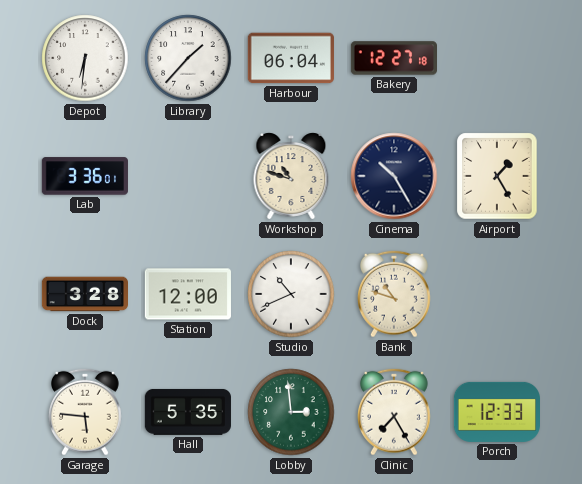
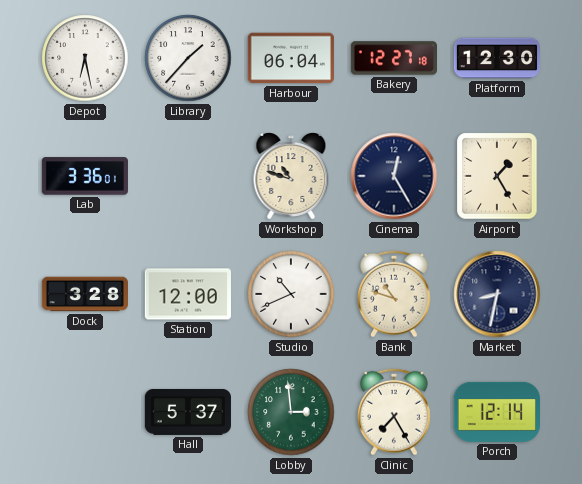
Depot: 6:31 -> 6:28
Platform: none -> 12:30
Cinema: 10:25 -> 12:25
Market: none -> 8:32
Garage: 5:46 -> none
Hall: 5:35 -> 5:37
Porch: 12:33 -> 12:14
